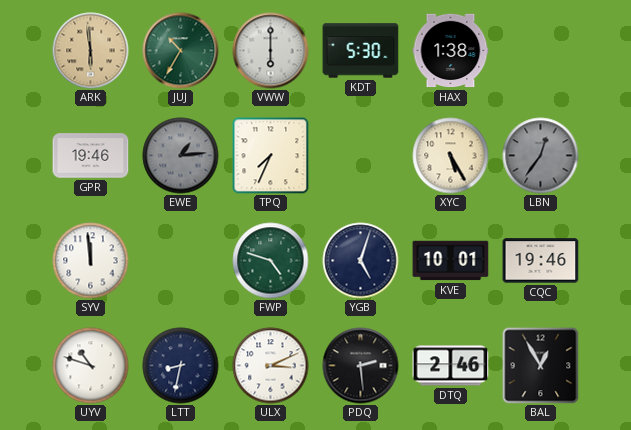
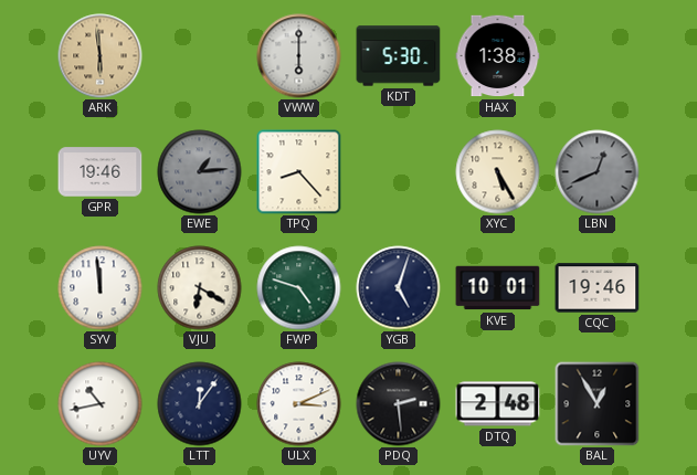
JUJ: 10:35 -> none
TPQ: 7:34 -> 8:23
LBN: 12:36 -> 12:41
VJU: none -> 6:20
UYV: 10:48 -> 10:43
LTT: 8:32 -> 12:06
DTQ: 2:46 -> 2:48
